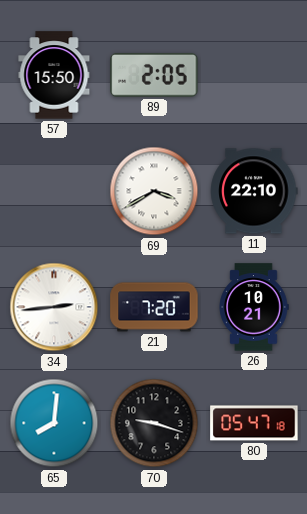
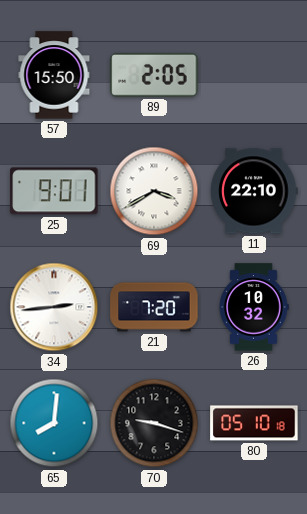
25: none -> 9:01
26: 10:21 -> 10:32
80: 05:47 -> 05:10
